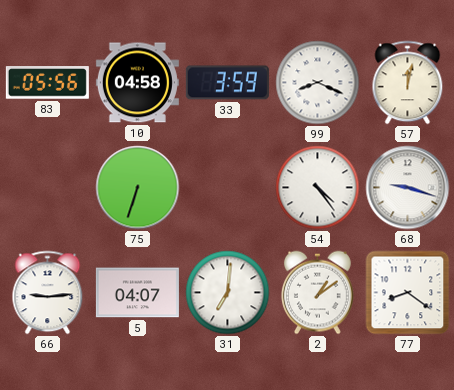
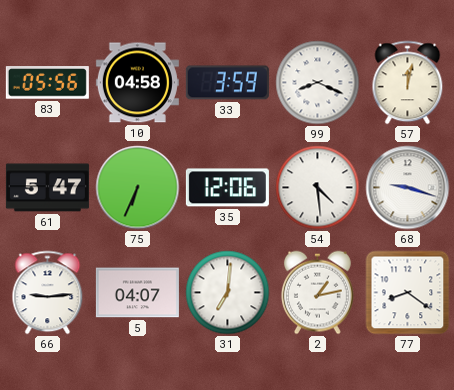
61: none -> 5:47
75: 6:33 -> 6:34
35: none -> 12:06
54: 4:24 -> 4:29
2: 1:09 -> 1:13
